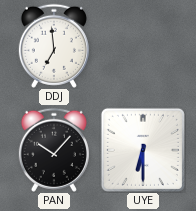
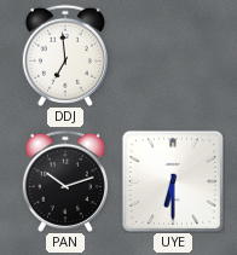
PAN: 10:07 -> 10:12
